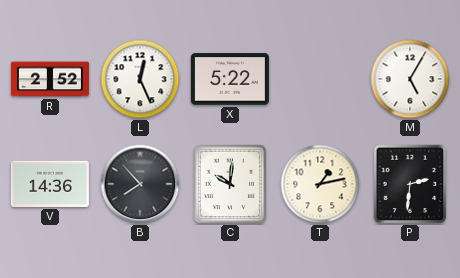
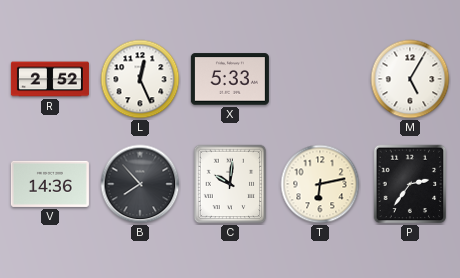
X: 5:22 -> 5:33
T: 1:13 -> 6:13
P: 2:31 -> 2:36
